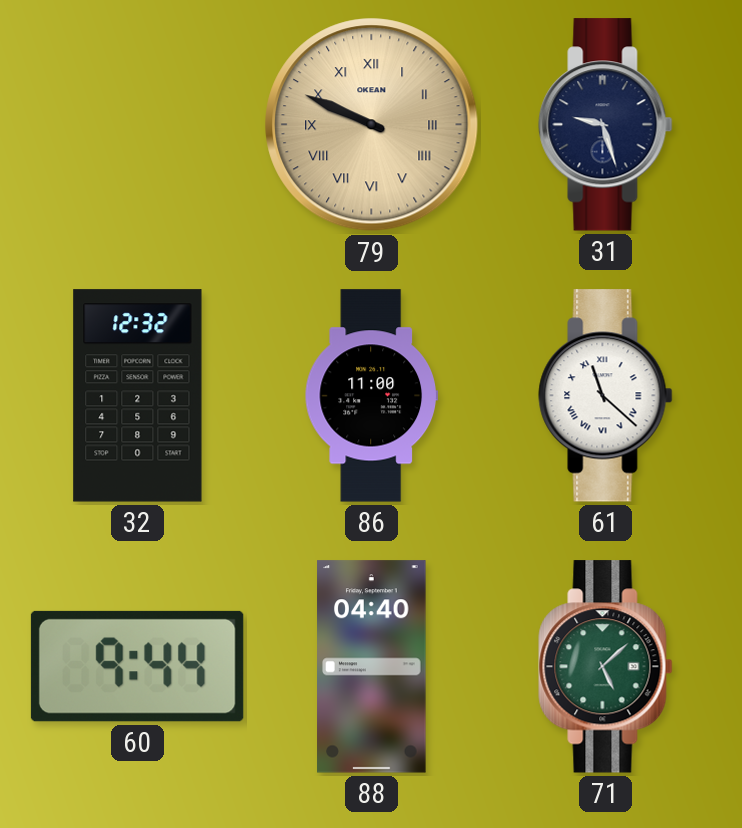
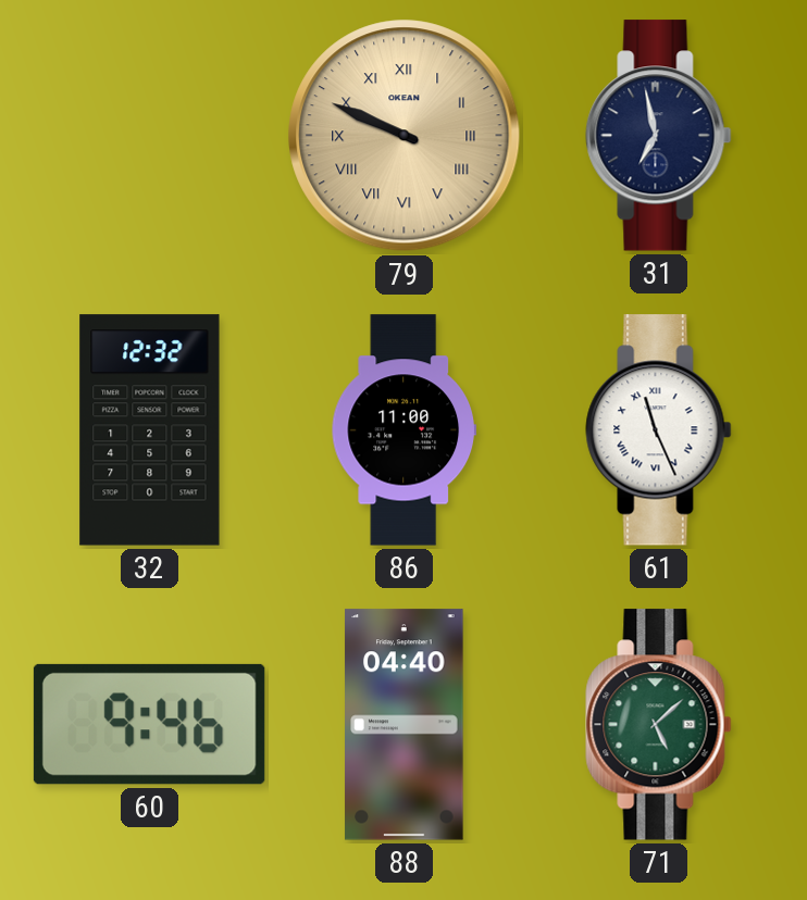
31: 9:27 -> 6:58
61: 11:22 -> 11:26
60: 9:44 -> 9:46
